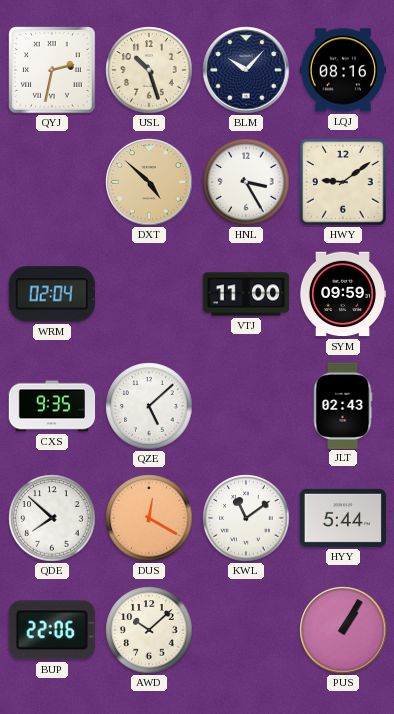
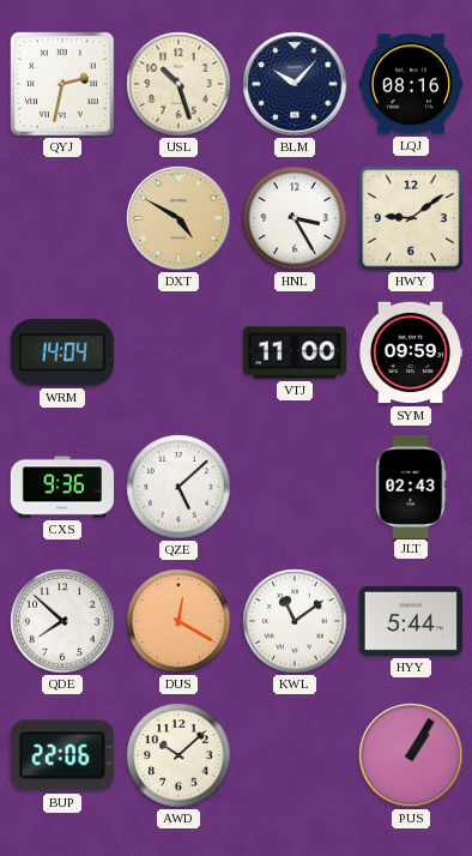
DXT: 4:52 -> 4:50
WRM: 02:04 -> 14:04
CXS: 9:35 -> 9:36
